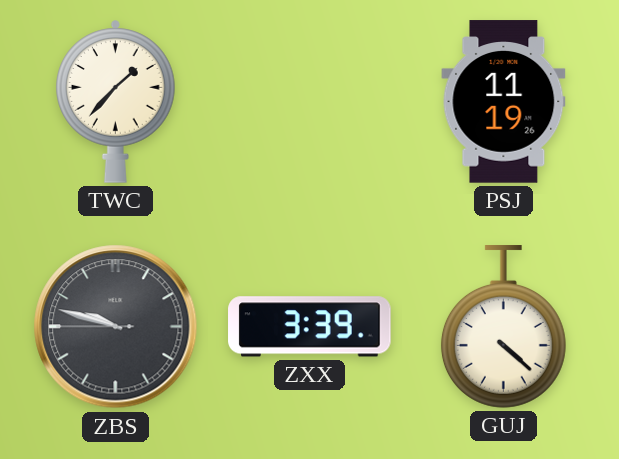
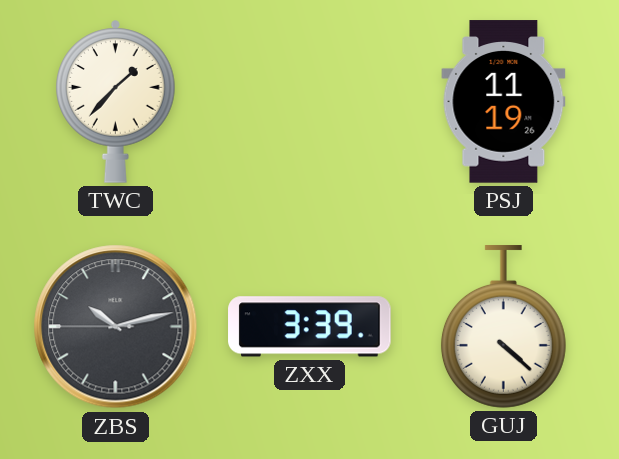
ZBS: 9:47 -> 10:12
